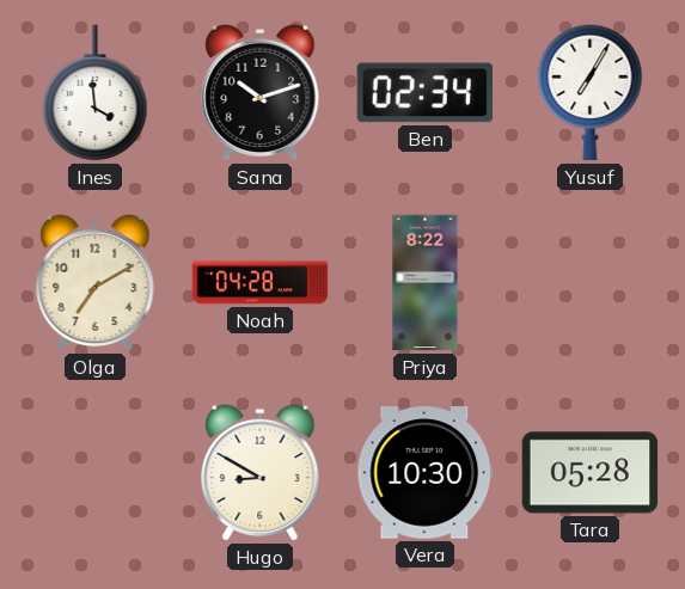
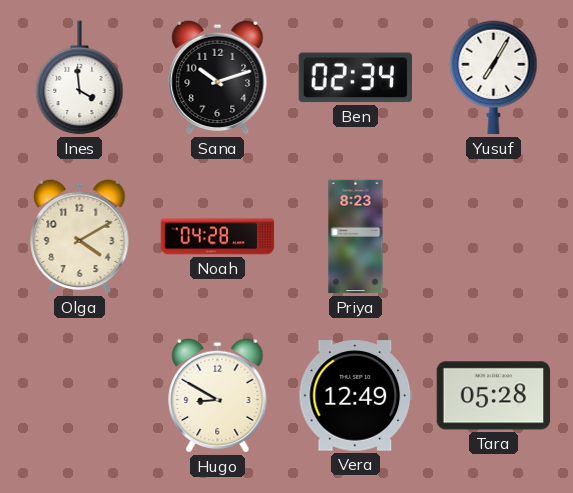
Olga: 7:10 -> 4:10
Priya: 8:22 -> 8:23
Vera: 10:30 -> 12:49
